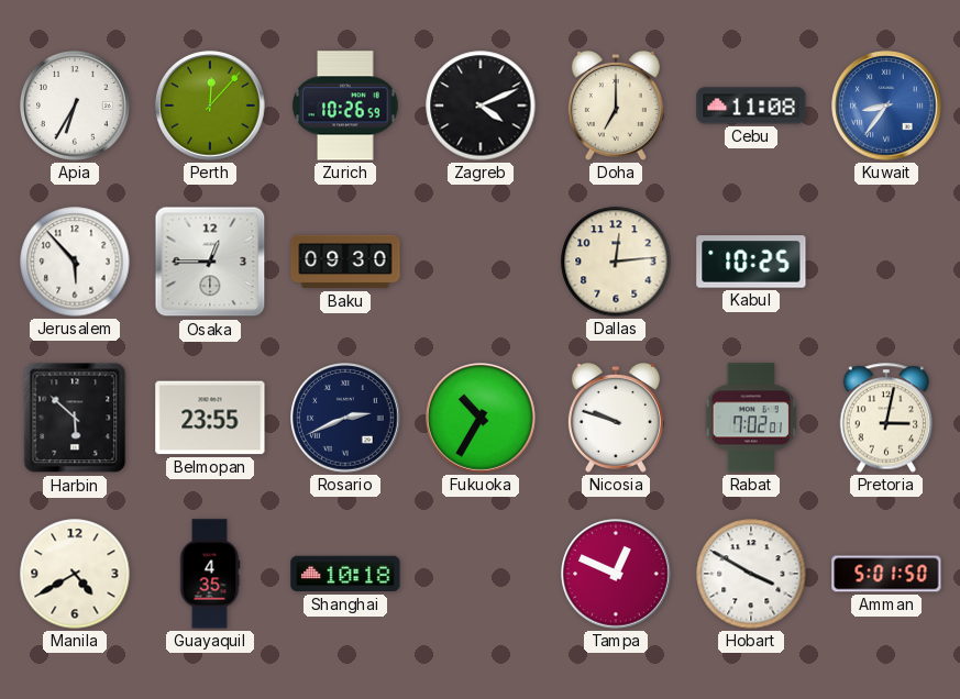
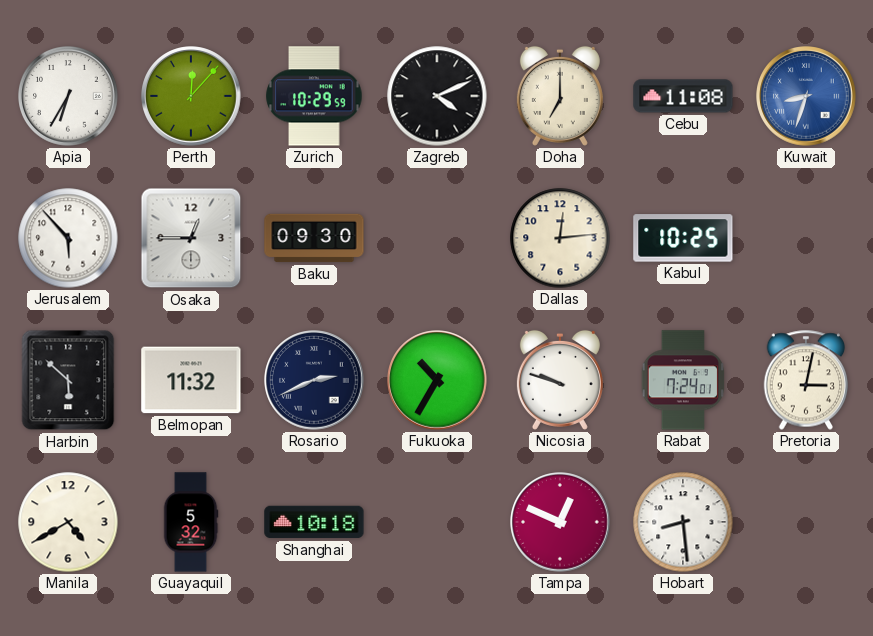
Zurich: 10:26 -> 10:29
Kuwait: 8:36 -> 8:33
Belmopan: 23:55 -> 11:32
Rabat: 7:02 -> 7:24
Guayaquil: 4:35 -> 5:32
Hobart: 3:50 -> 8:29
Amman: 5:01 -> none
